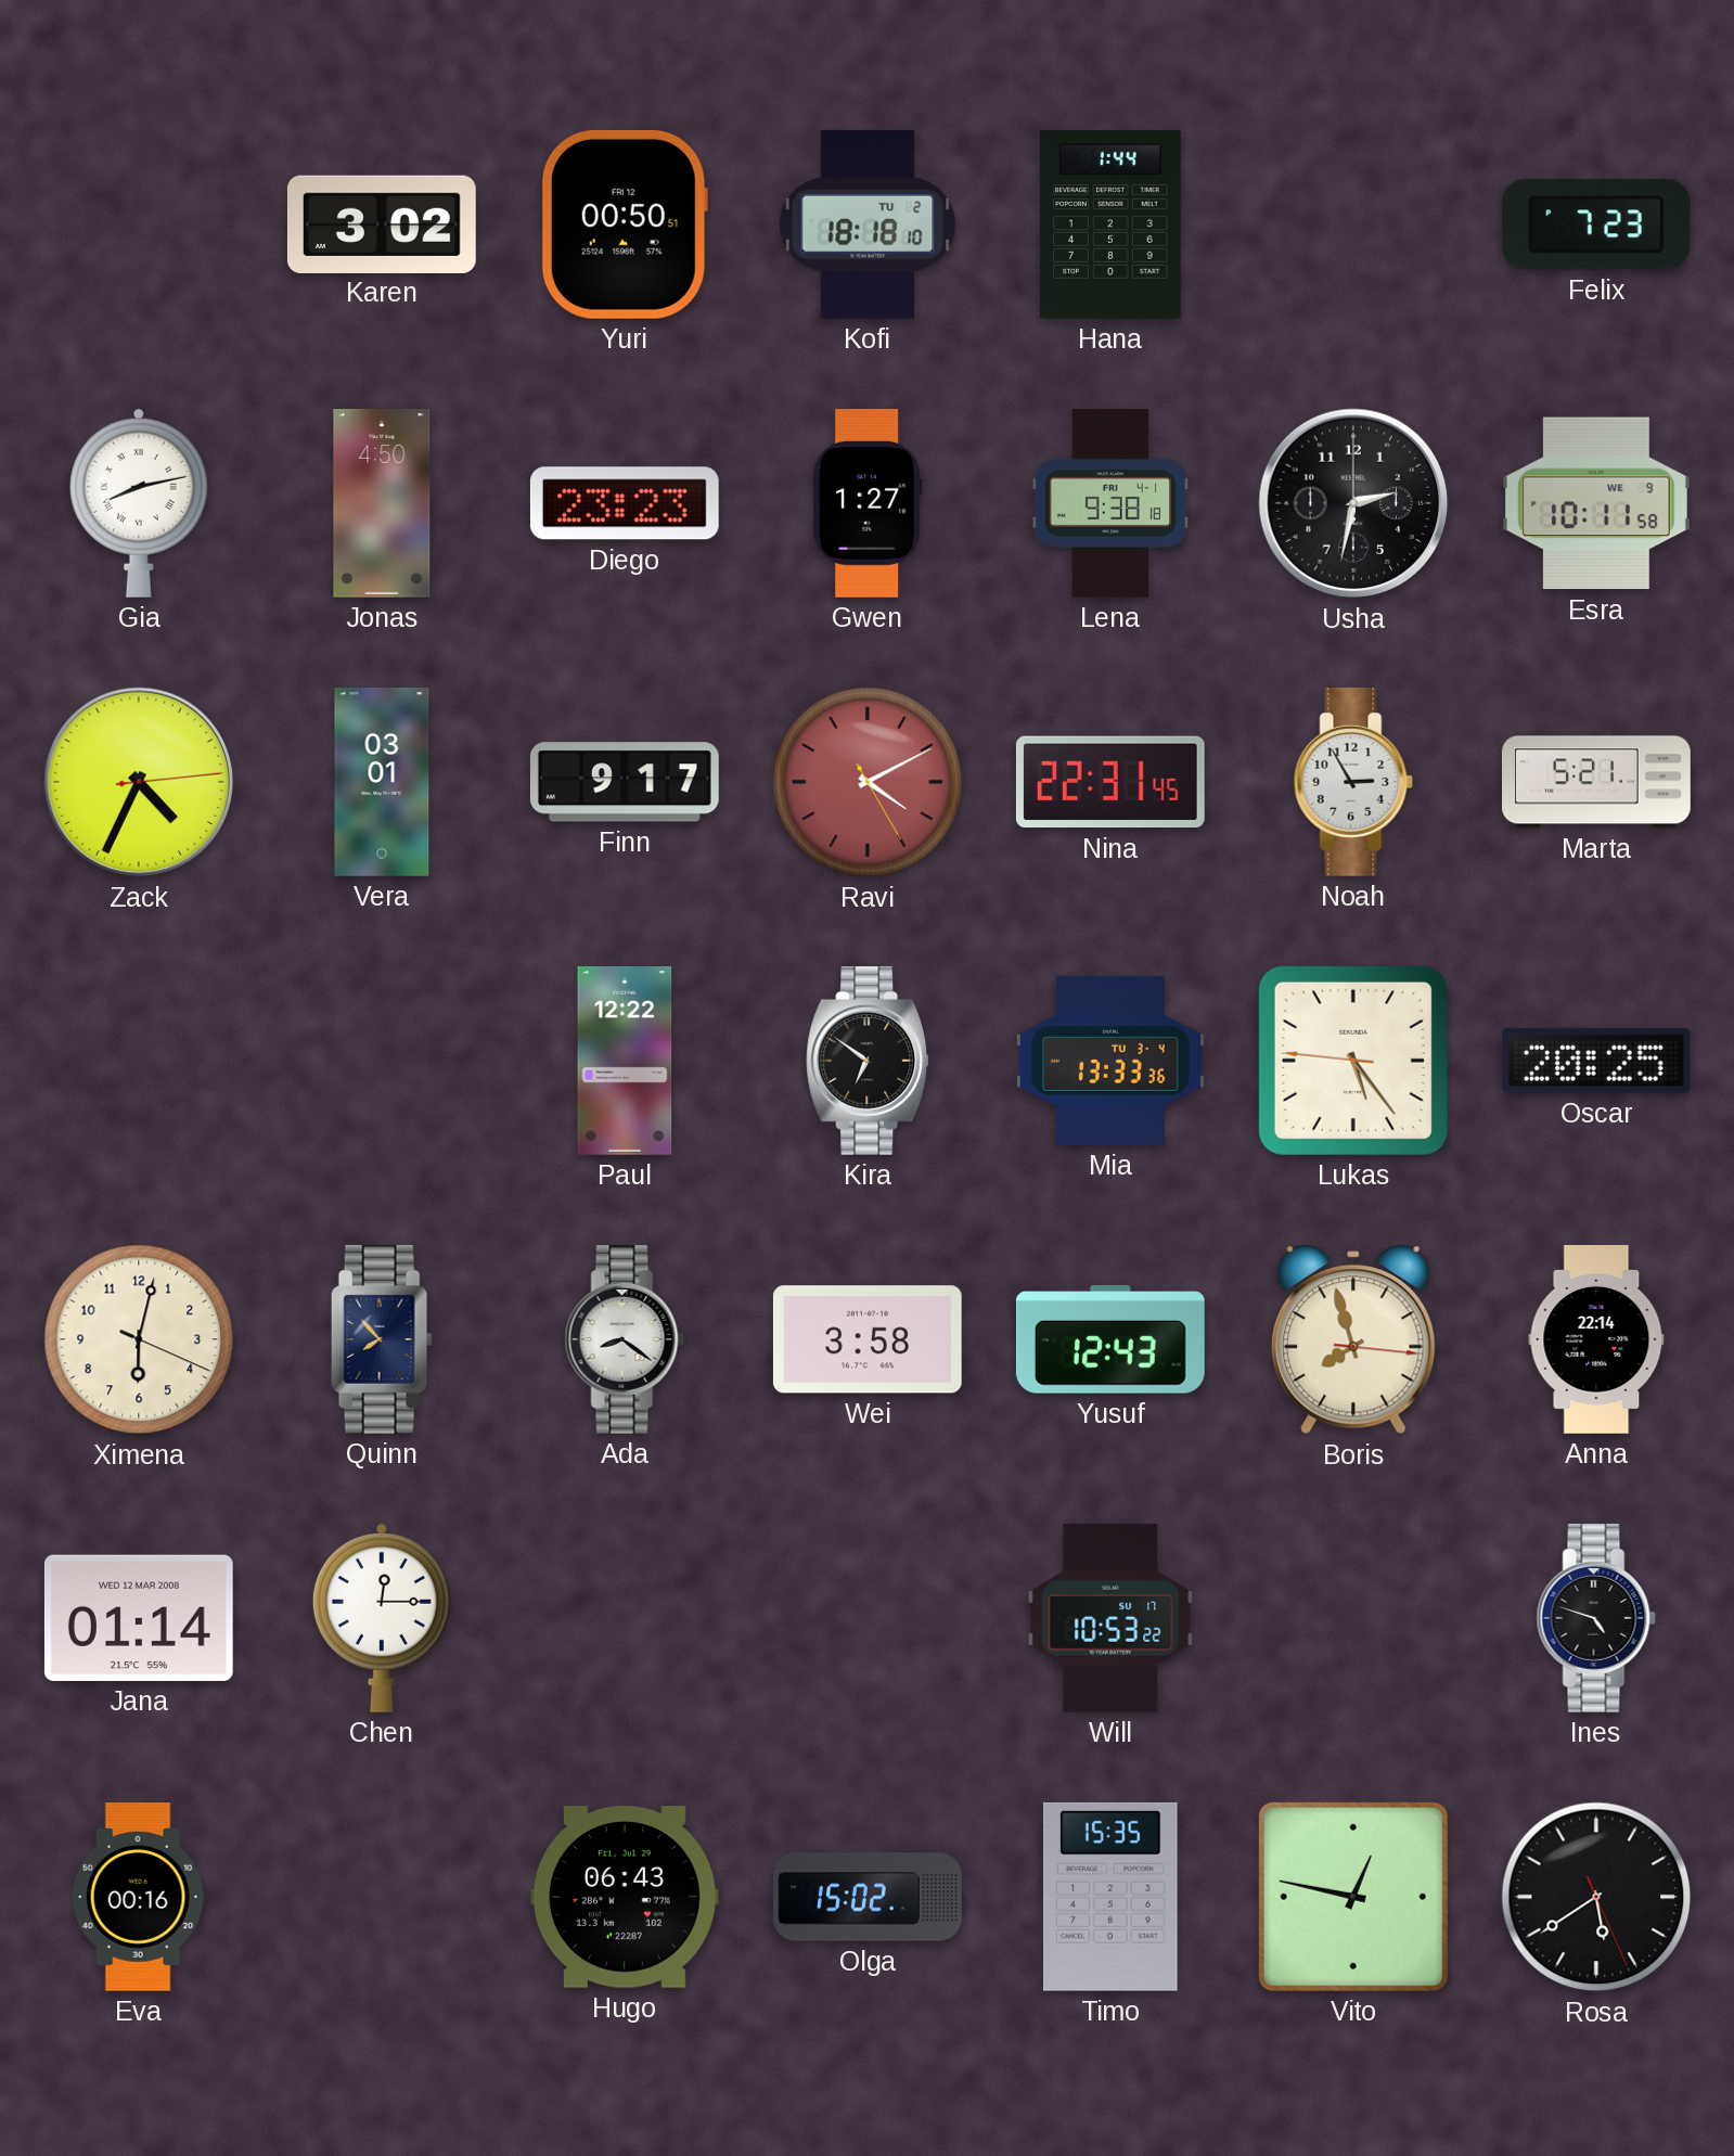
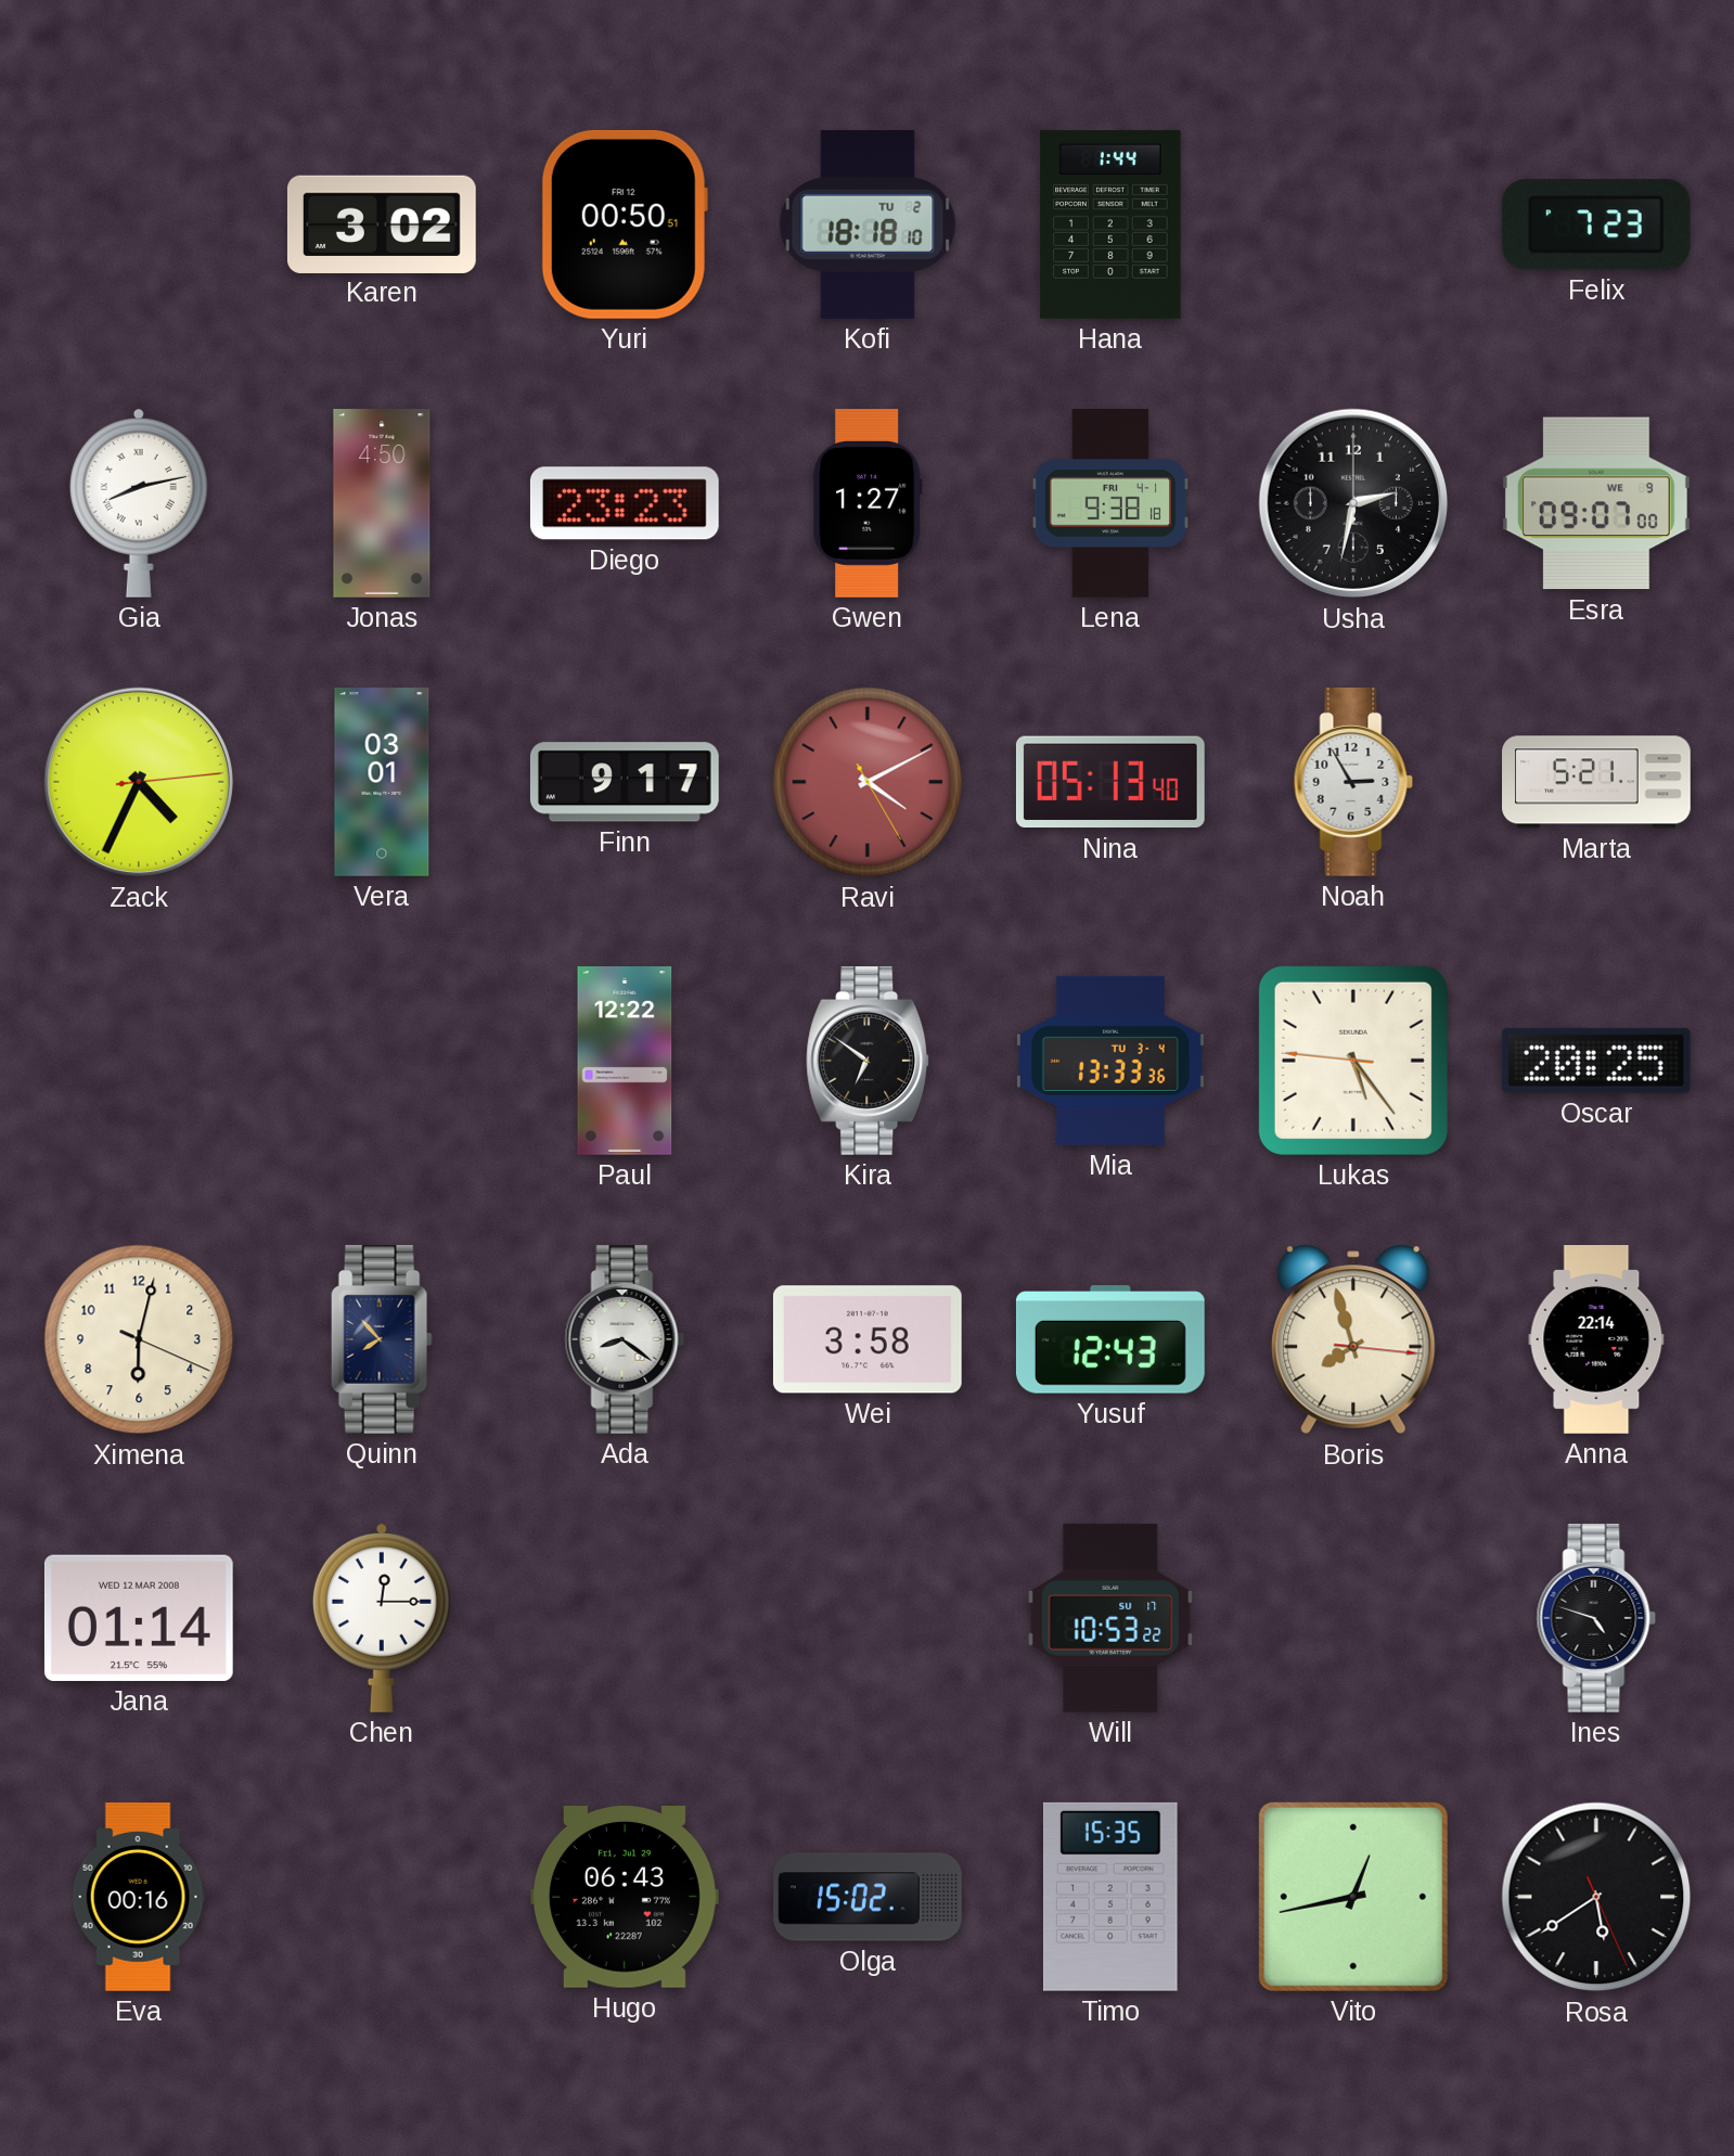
Esra: 10:11 -> 09:07
Nina: 22:31 -> 05:13
Vito: 12:47 -> 12:43
